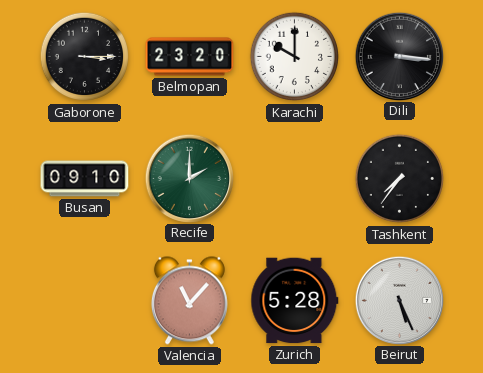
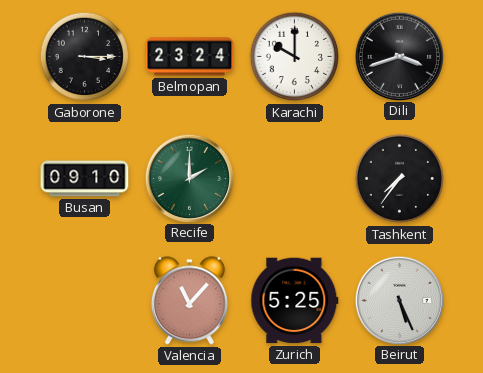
Belmopan: 23:20 -> 23:24
Dili: 3:16 -> 3:42
Zurich: 5:28 -> 5:25
